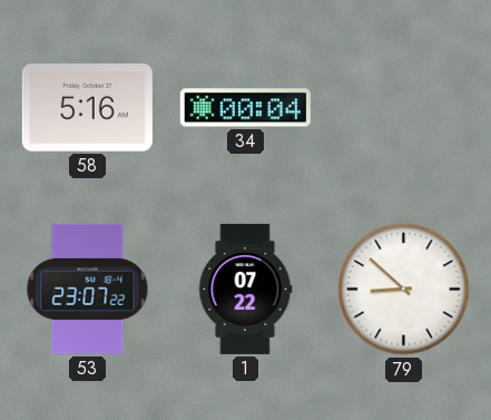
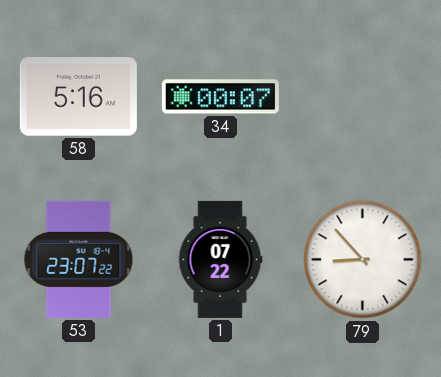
34: 00:04 -> 00:07
79: 8:52 -> 8:53
